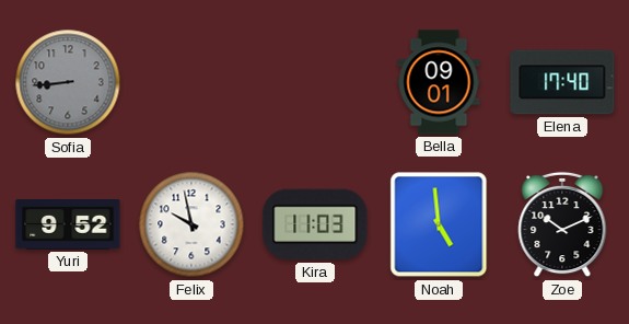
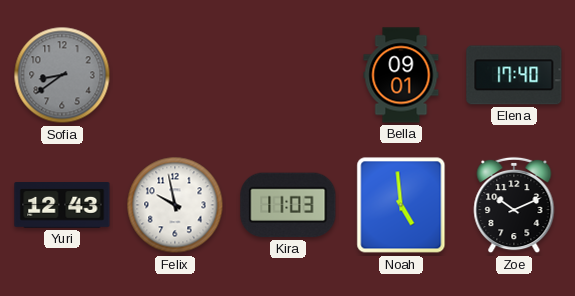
Sofia: 8:44 -> 8:39
Yuri: 9:52 -> 12:43
